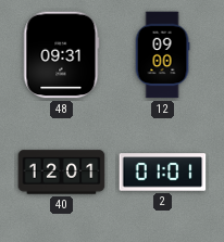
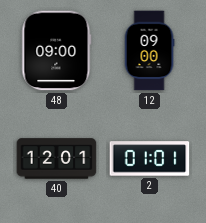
48: 09:31 -> 09:00
